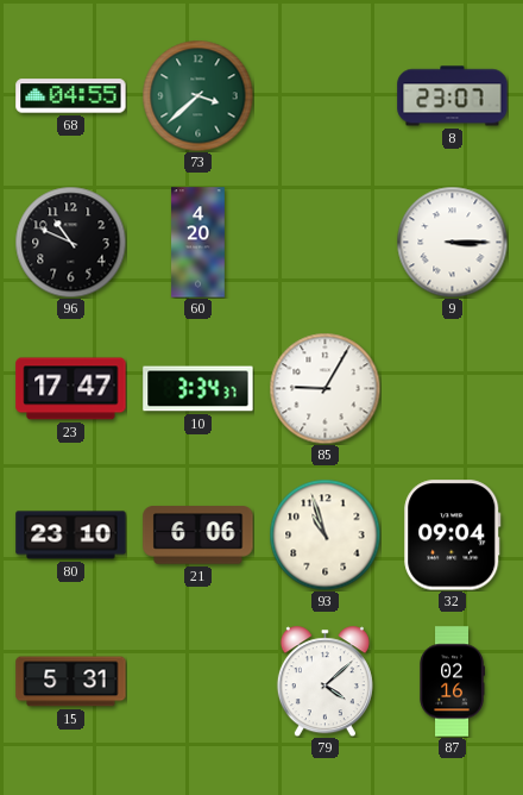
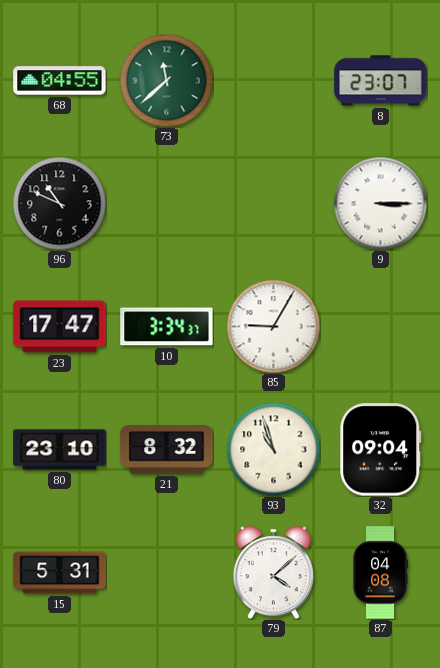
73: 3:38 -> 11:38
60: 4:20 -> none
21: 6:06 -> 8:32
87: 02:16 -> 04:08
